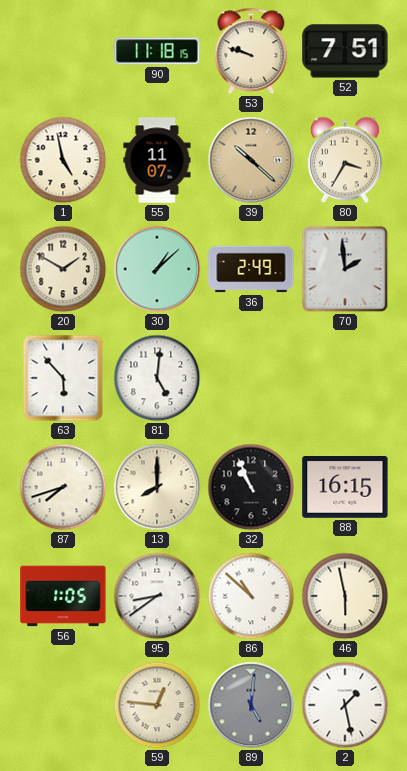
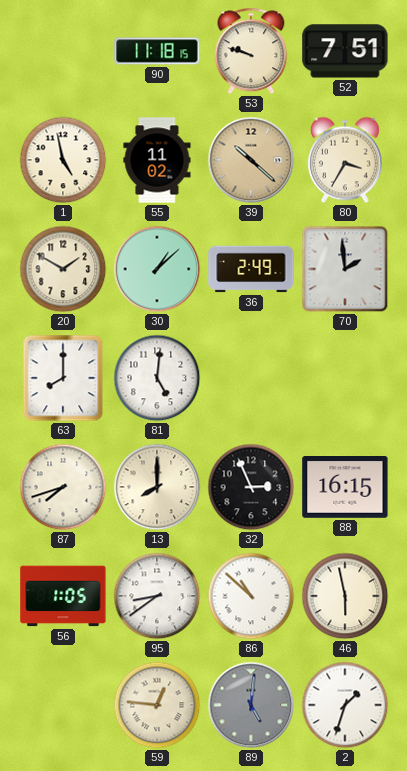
55: 11:07 -> 11:02
63: 5:53 -> 8:00
32: 10:56 -> 2:56
2: 1:28 -> 1:33
